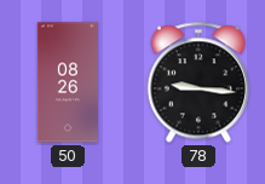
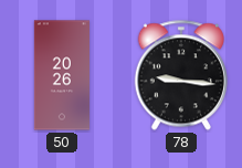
50: 08:26 -> 20:26
